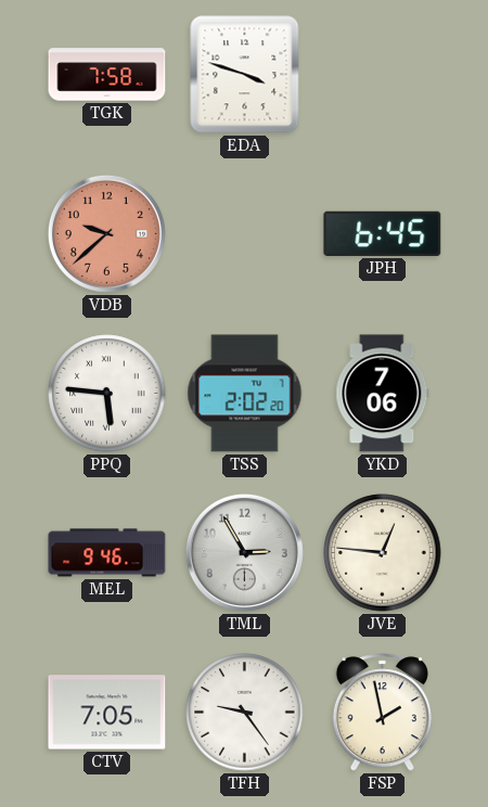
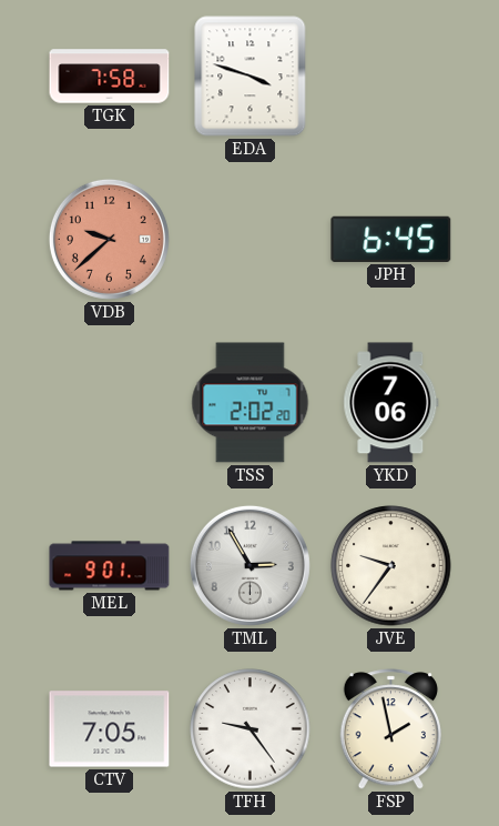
PPQ: 5:46 -> none
MEL: 9:46 -> 9:01
JVE: 12:46 -> 9:36
